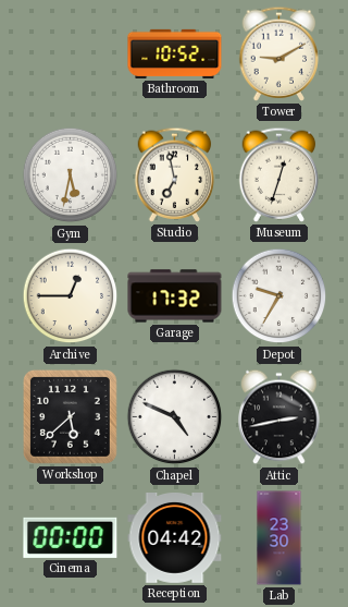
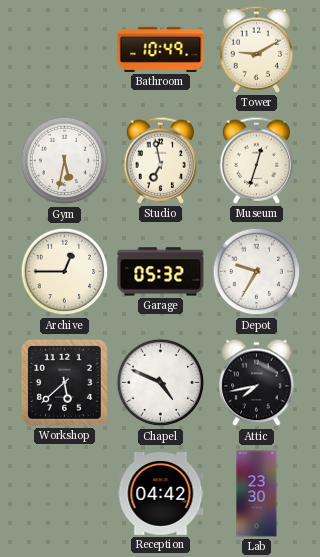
Bathroom: 10:52 -> 10:49
Garage: 17:32 -> 05:32
Attic: 2:43 -> 7:43
Cinema: 00:00 -> none
